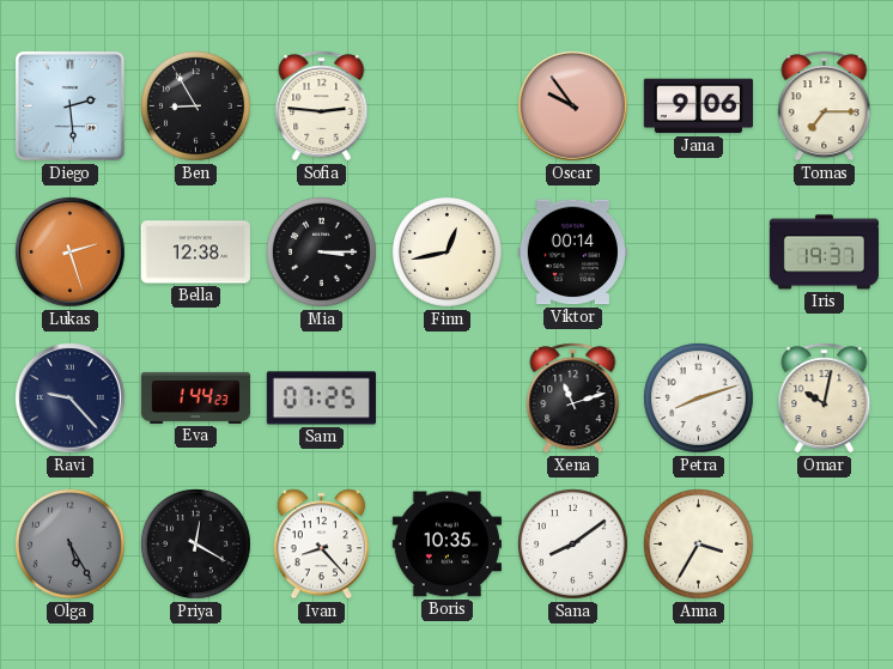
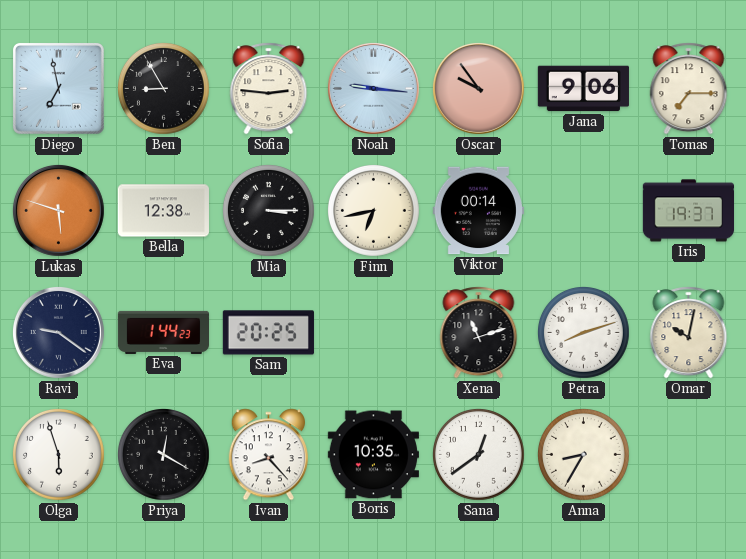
Diego: 2:29 -> 6:58
Noah: none -> 9:16
Lukas: 2:27 -> 5:48
Finn: 12:43 -> 6:43
Ravi: 9:23 -> 9:21
Sam: 07:25 -> 20:25
Olga: 5:25 -> 5:57
Olga dial: grey -> white
Sana: 8:09 -> 12:39
Anna: 3:35 -> 8:35
